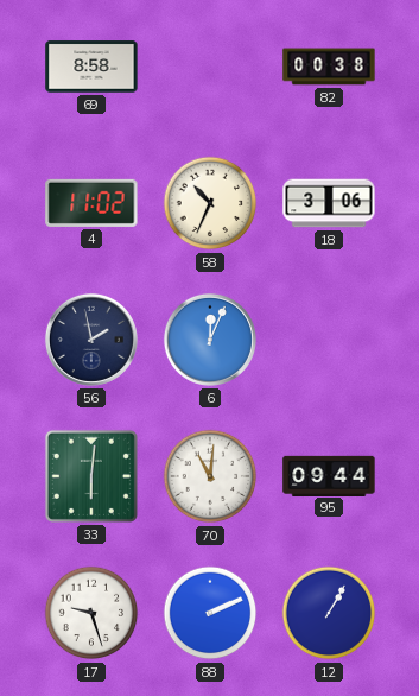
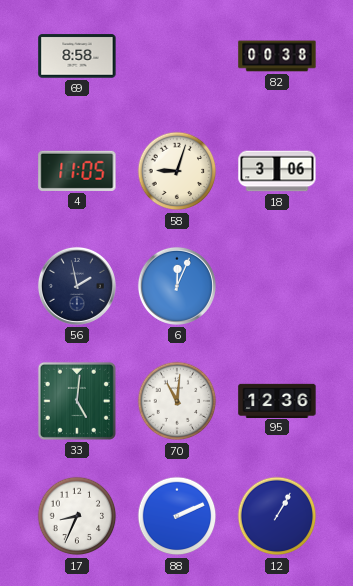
4: 11:02 -> 11:05
58: 10:34 -> 9:03
33: 6:01 -> 5:01
95: 09:44 -> 12:36
17: 9:27 -> 8:34
